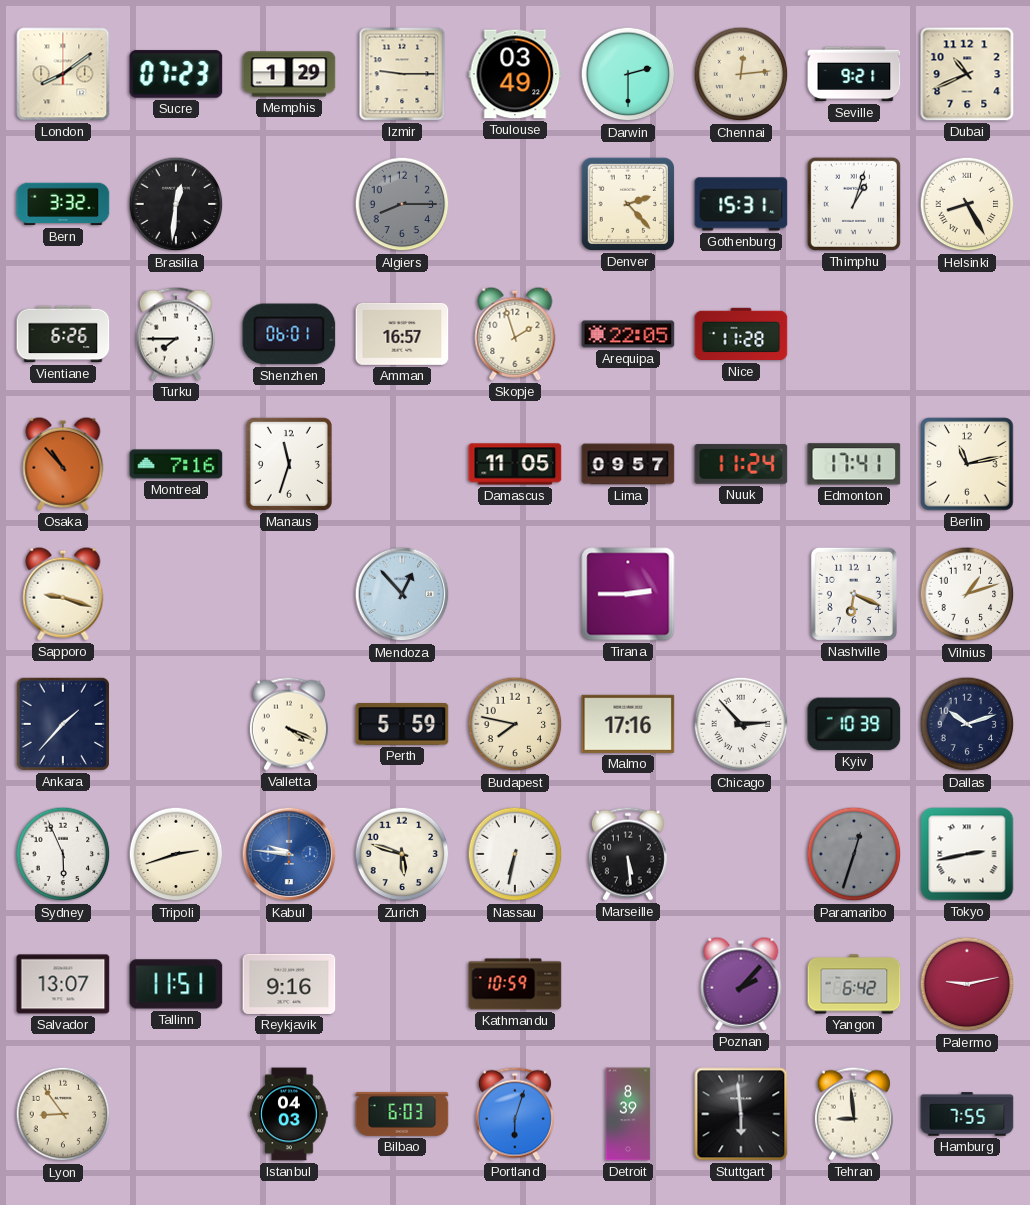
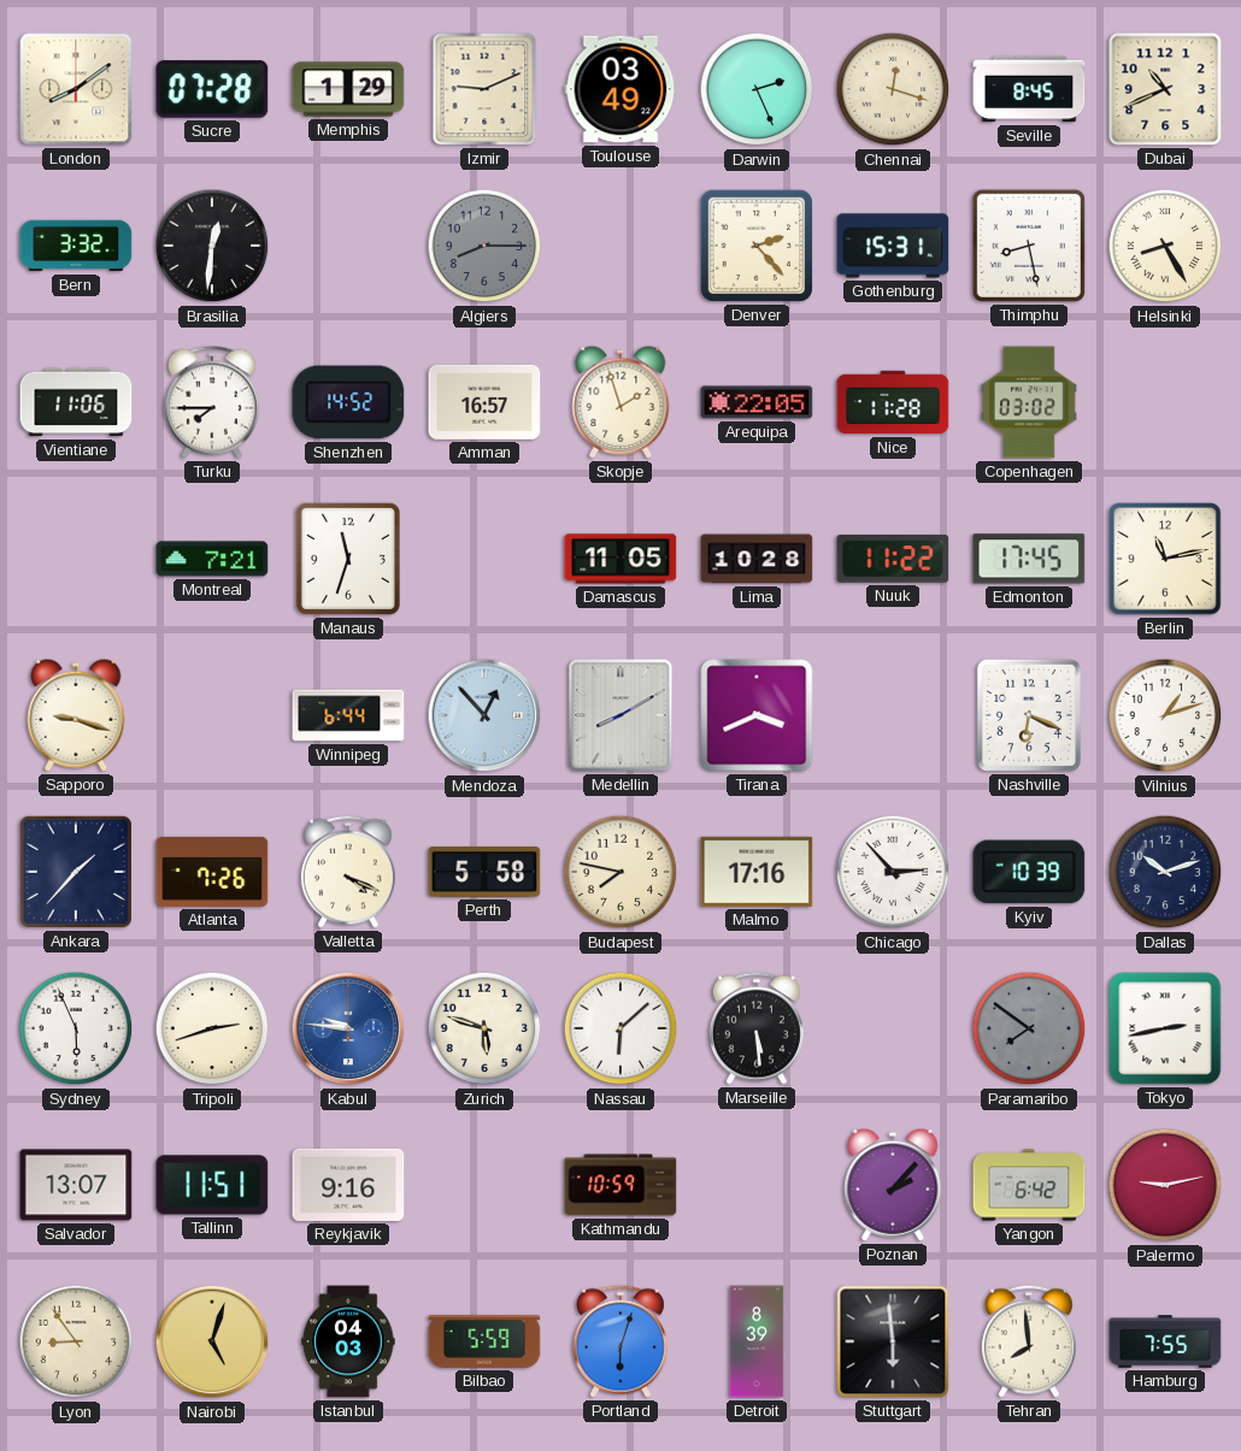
Sucre: 07:23 -> 07:28
Izmir: 9:15 -> 9:11
Darwin: 2:30 -> 2:26
Chennai: 12:14 -> 12:18
Seville: 9:21 -> 8:45
Thimphu: 1:03 -> 8:28
Vientiane: 6:26 -> 11:06
Shenzhen: 06:01 -> 14:52
Copenhagen: none -> 03:02
Osaka: 10:53 -> none
Montreal: 7:16 -> 7:21
Lima: 09:57 -> 10:28
Nuuk: 11:24 -> 11:22
Edmonton: 17:41 -> 17:45
Winnipeg: none -> 6:44
Medellin: none -> 8:10
Tirana: 2:45 -> 3:41
Atlanta: none -> 7:26
Perth: 5:59 -> 5:58
Nassau: 6:32 -> 6:08
Paramaribo: 12:33 -> 7:51
Nairobi: none -> 5:03
Bilbao: 6:03 -> 5:59
Tehran: 8:59 -> 7:59
